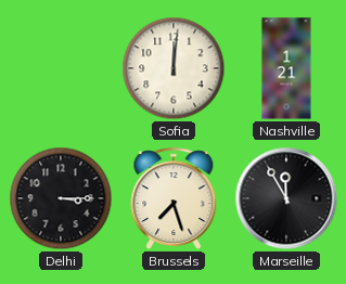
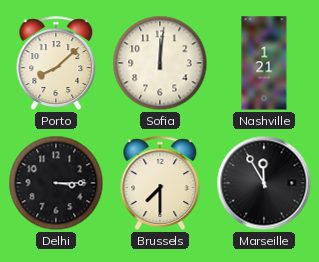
Porto: none -> 8:08
Brussels: 7:27 -> 7:30
